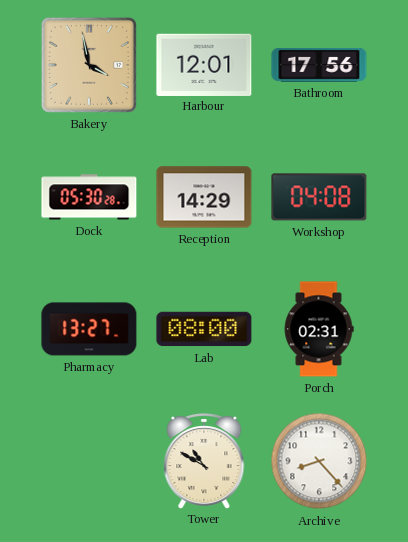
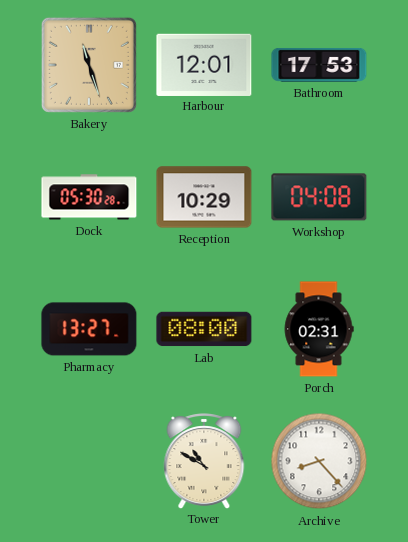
Bakery: 3:58 -> 11:27
Bathroom: 17:56 -> 17:53
Reception: 14:29 -> 10:29
